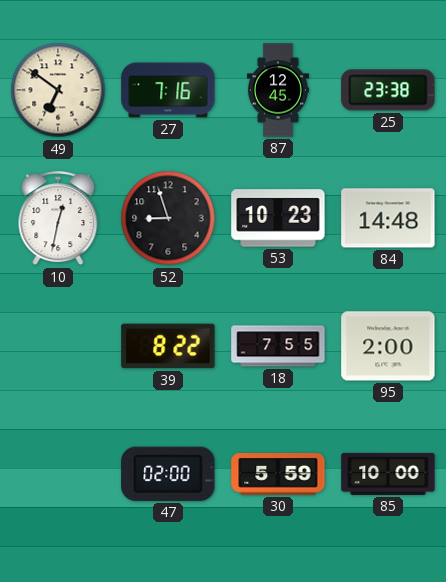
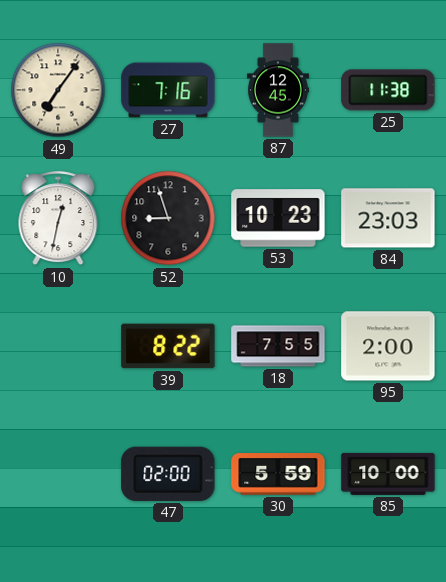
49: 6:51 -> 7:06
25: 23:38 -> 11:38
84: 14:48 -> 23:03
